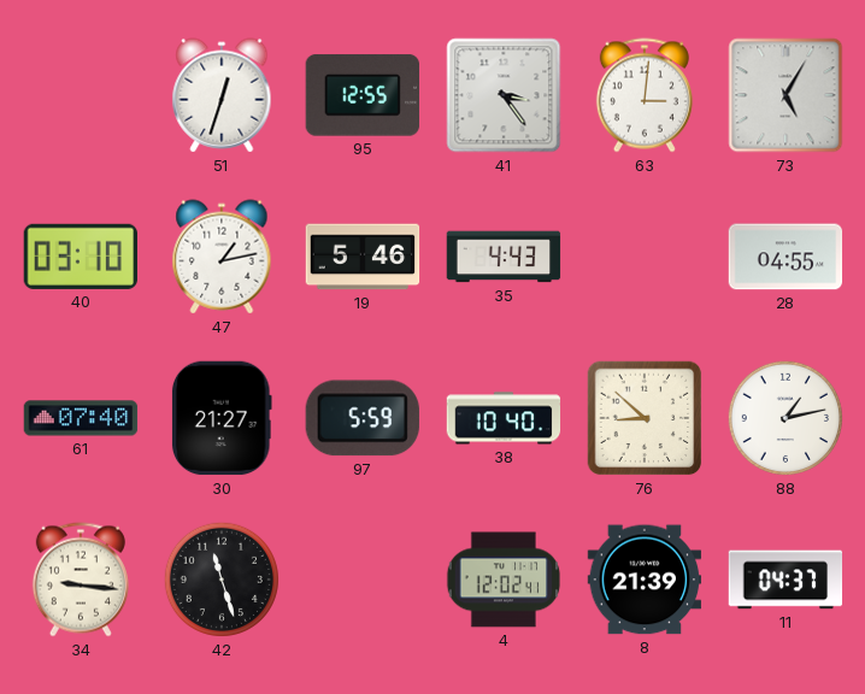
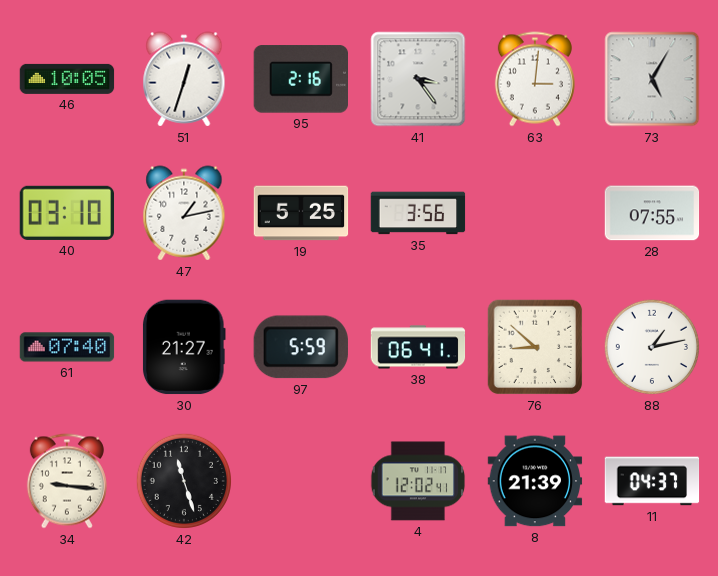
46: none -> 10:05
95: 12:55 -> 2:16
19: 5:46 -> 5:25
35: 4:43 -> 3:56
28: 04:55 -> 07:55
38: 10:40 -> 06:41
